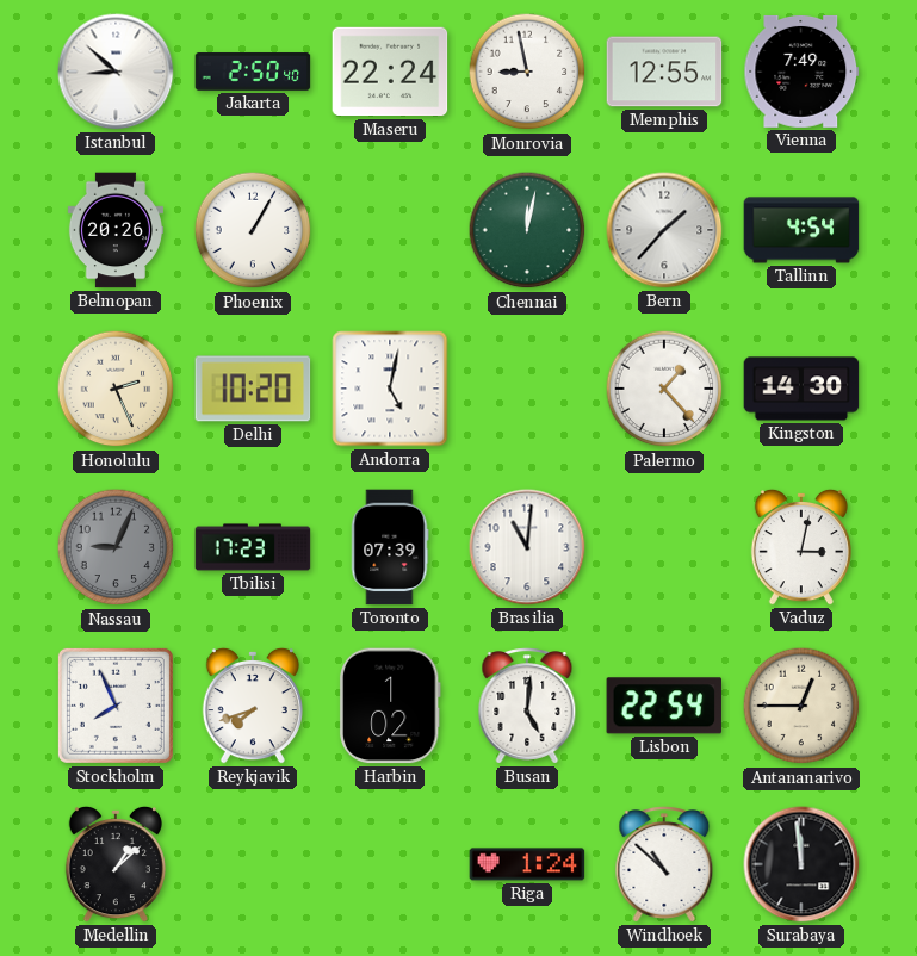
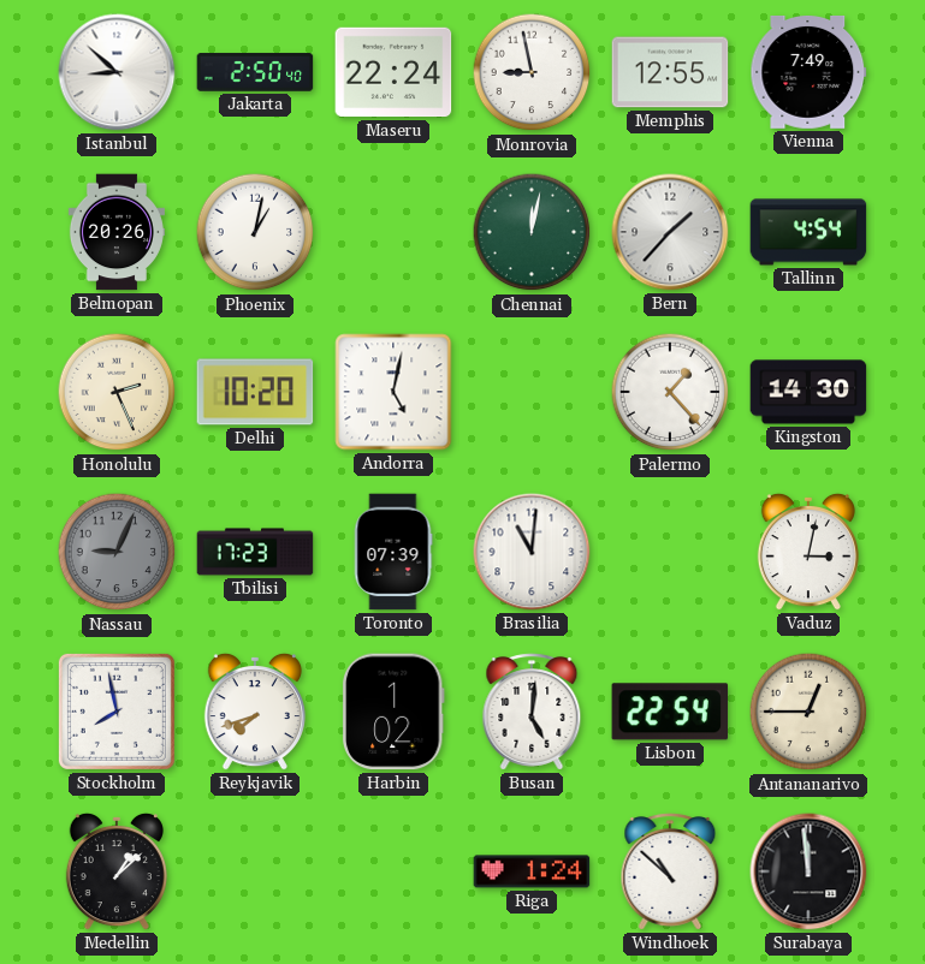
Phoenix: 1:05 -> 1:02
Stockholm: 7:56 -> 7:58
